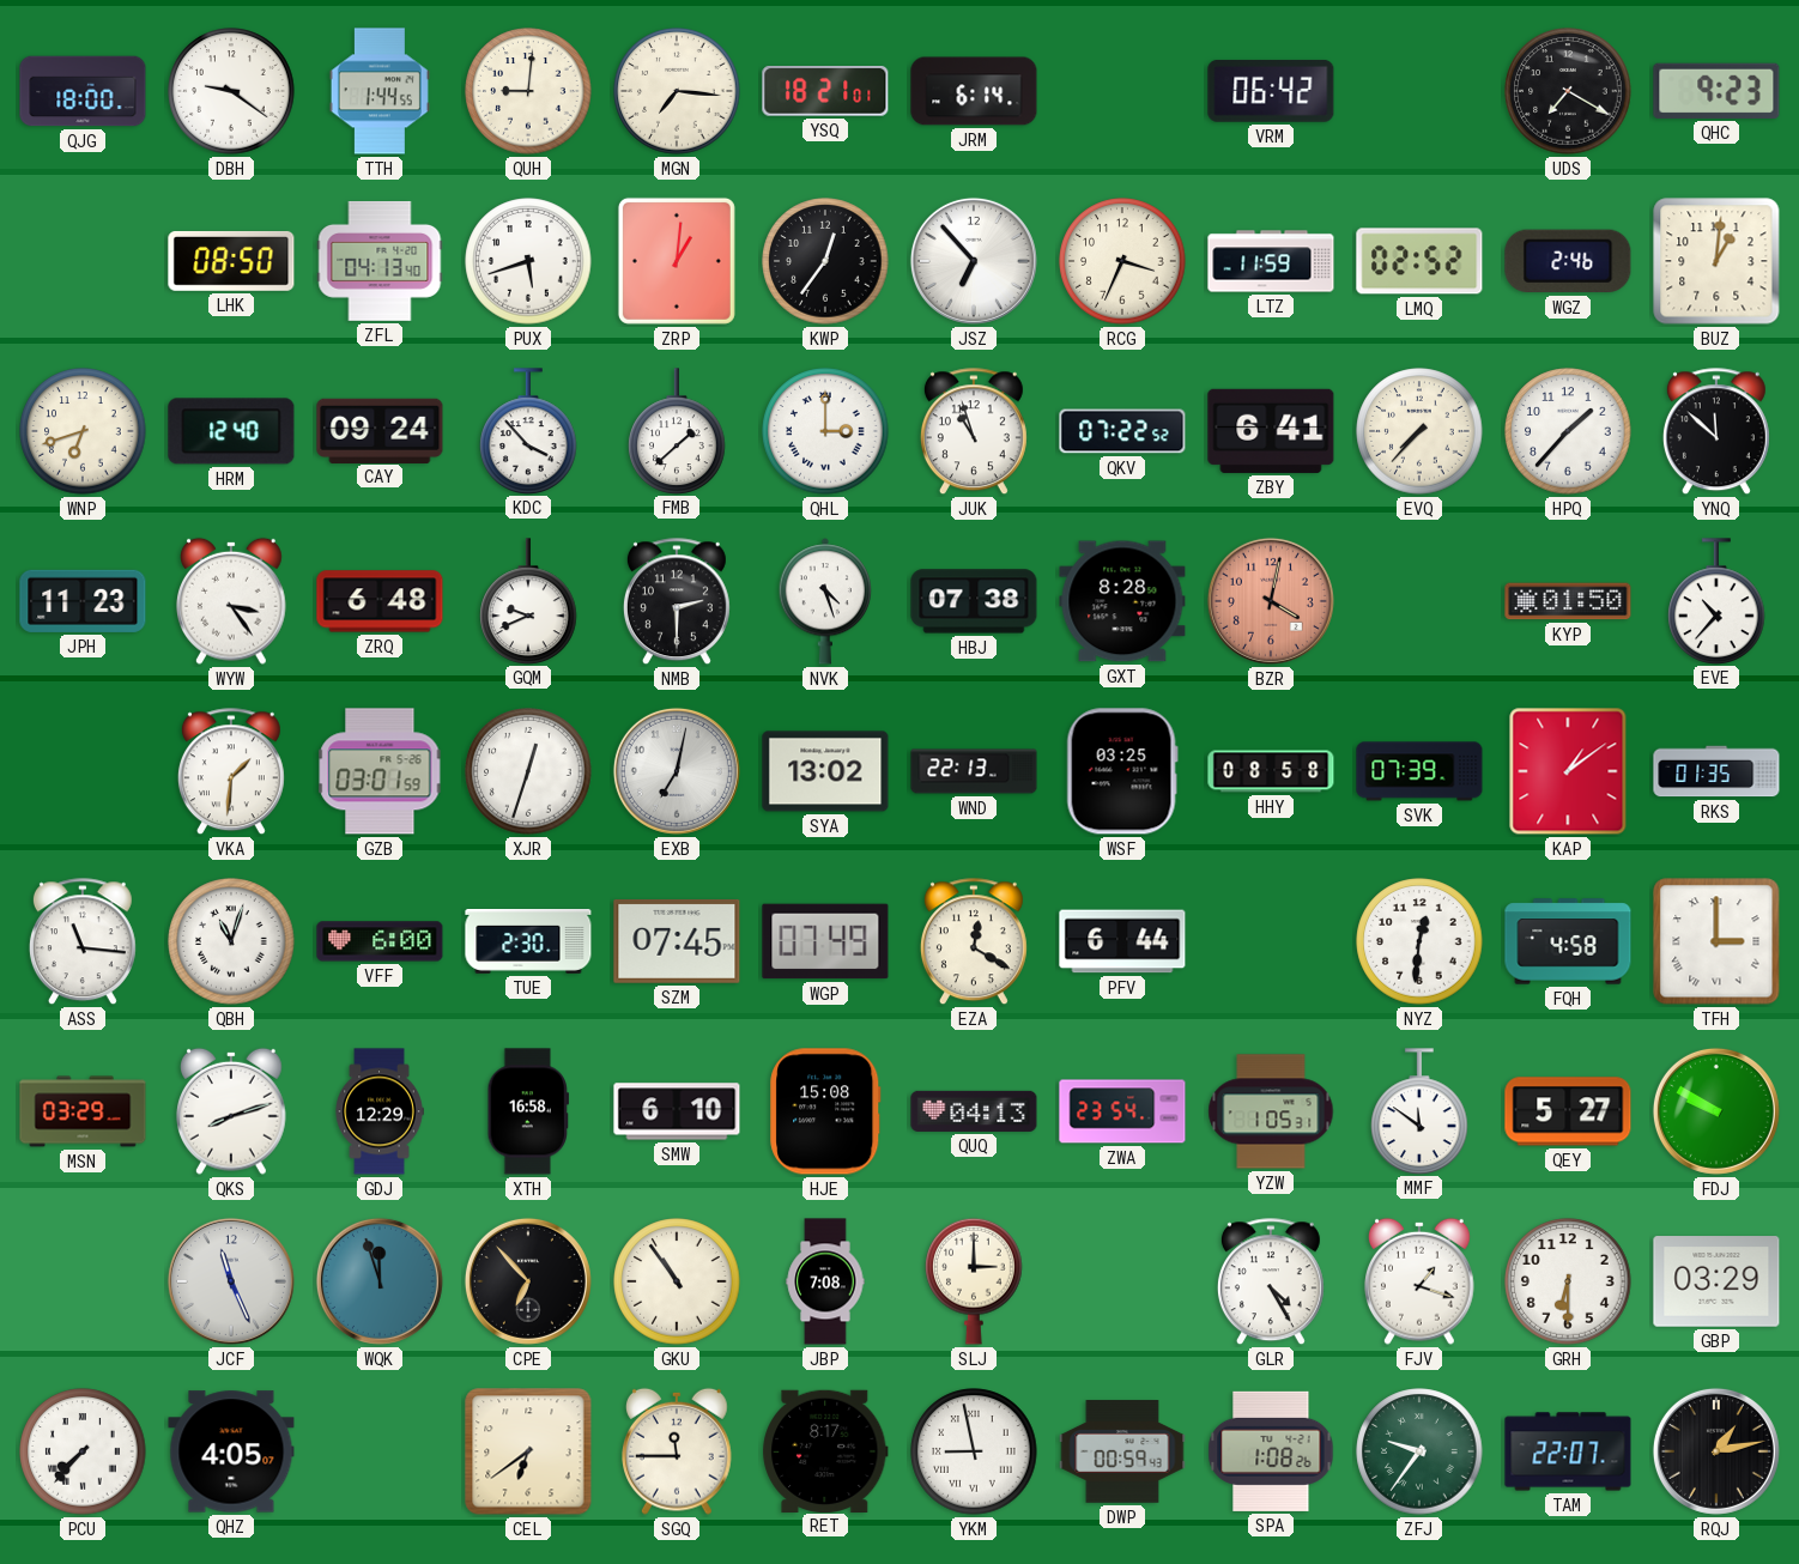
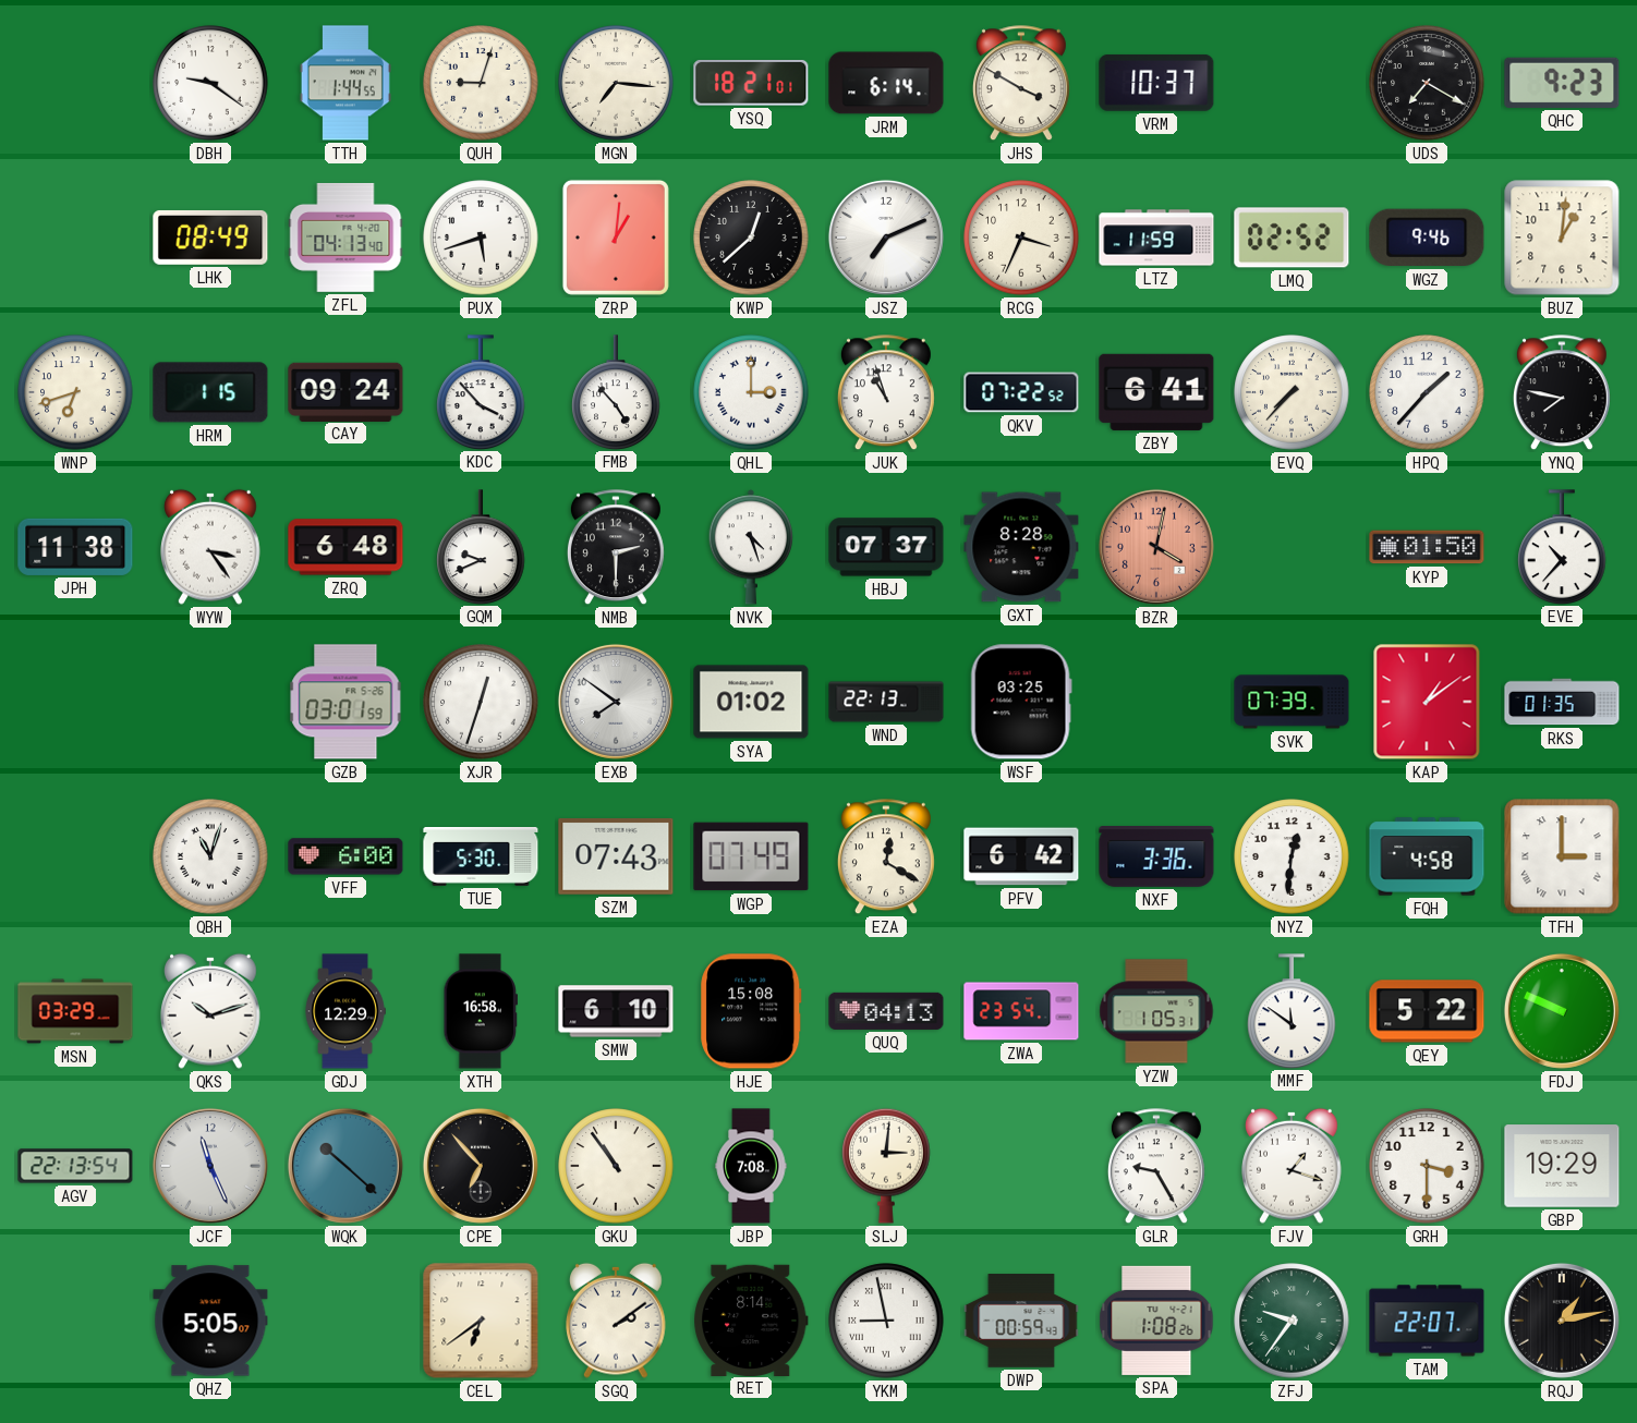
QJG: 18:00 -> none
QUH: 9:01 -> 9:03
JHS: none -> 3:50
VRM: 06:42 -> 10:37
LHK: 08:50 -> 08:49
KWP: 12:36 -> 12:38
JSZ: 6:53 -> 7:11
WGZ: 2:46 -> 9:46
HRM: 12:40 -> 1:15
FMB: 1:38 -> 4:53
YNQ: 11:52 -> 7:47
JPH: 11:23 -> 11:38
HBJ: 07:38 -> 07:37
VKA: 1:31 -> none
EXB: 7:02 -> 7:51
SYA: 13:02 -> 01:02
HHY: 08:58 -> none
ASS: 11:16 -> none
TUE: 2:30 -> 5:30
SZM: 07:45 -> 07:43
PFV: 6:44 -> 6:42
NXF: none -> 3:36
QKS: 8:12 -> 10:12
QEY: 5:27 -> 5:22
FDJ: 9:50 -> 9:49
AGV: none -> 22:13
WQK: 11:57 -> 10:22
SLJ: 3:00 -> 3:01
GLR: 4:25 -> 9:25
GRH: 6:30 -> 3:30
GBP: 03:29 -> 19:29
PCU: 7:37 -> none
QHZ: 4:05 -> 5:05
SGQ: 11:45 -> 2:09
RET: 8:17 -> 8:14
